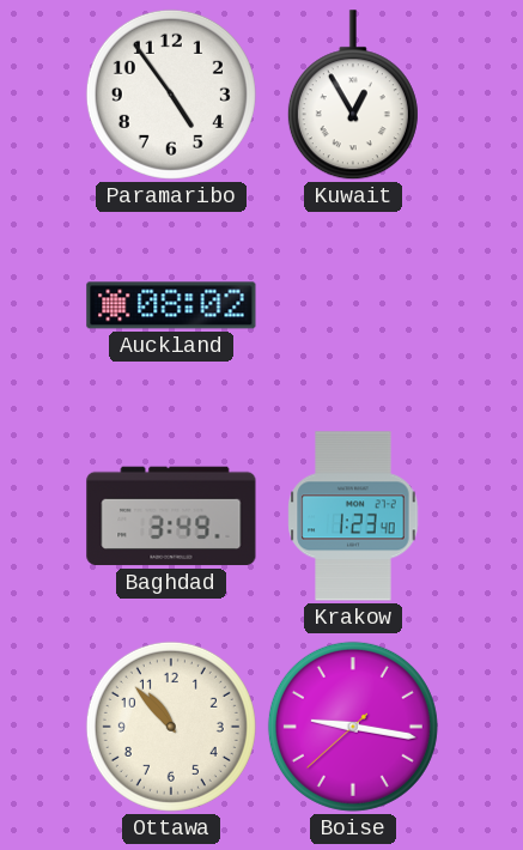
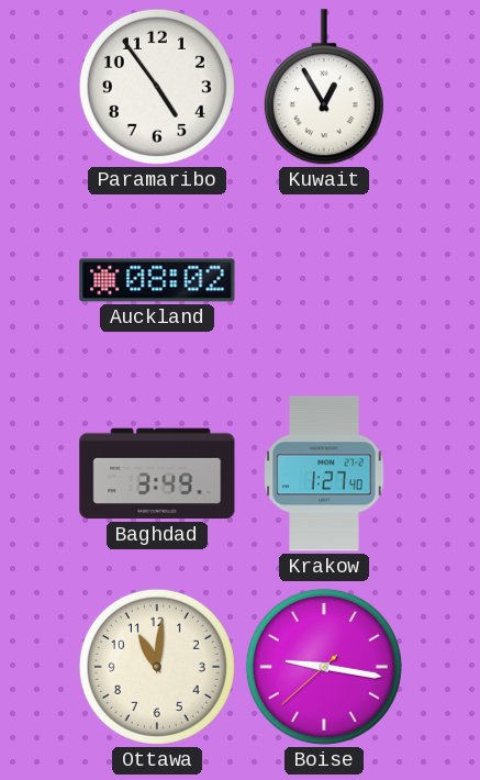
Krakow: 1:23 -> 1:27
Ottawa: 10:53 -> 11:01
